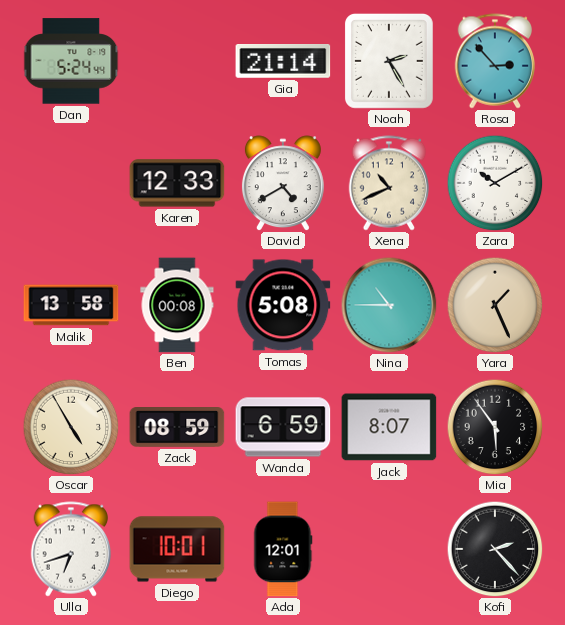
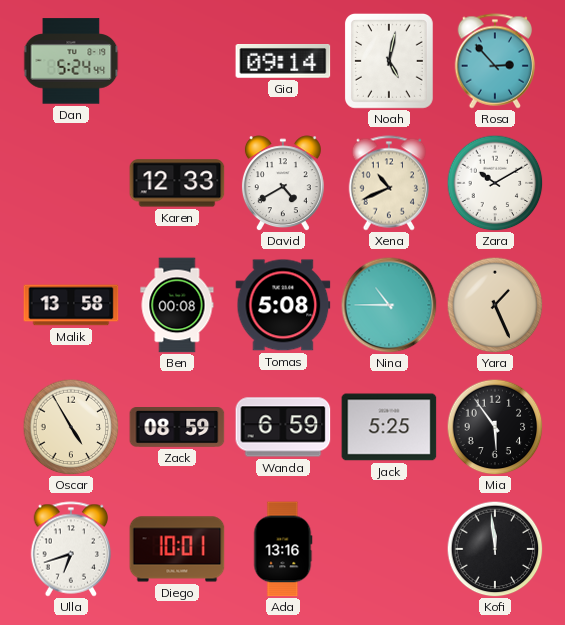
Gia: 21:14 -> 09:14
Noah: 2:25 -> 5:02
Jack: 8:07 -> 5:25
Ada: 12:01 -> 13:16
Kofi: 2:23 -> 11:59
